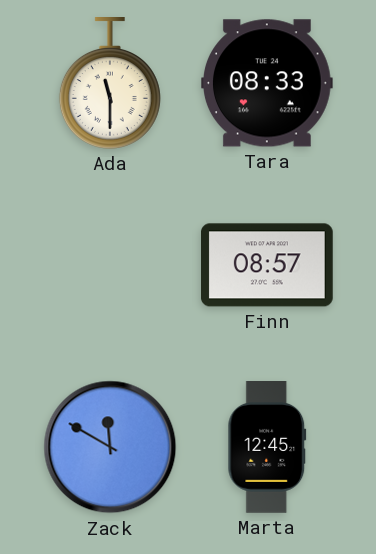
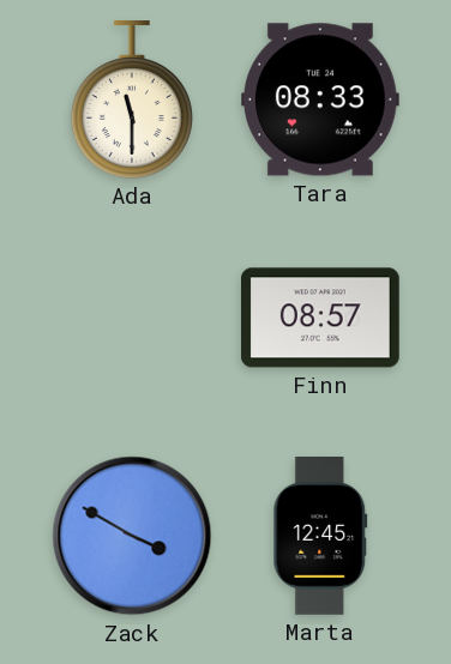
Zack: 11:50 -> 3:50
